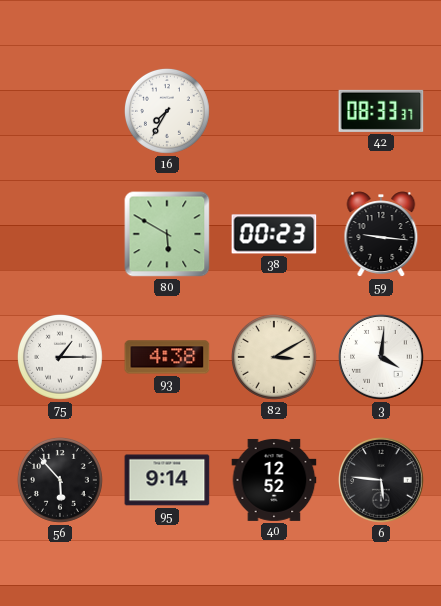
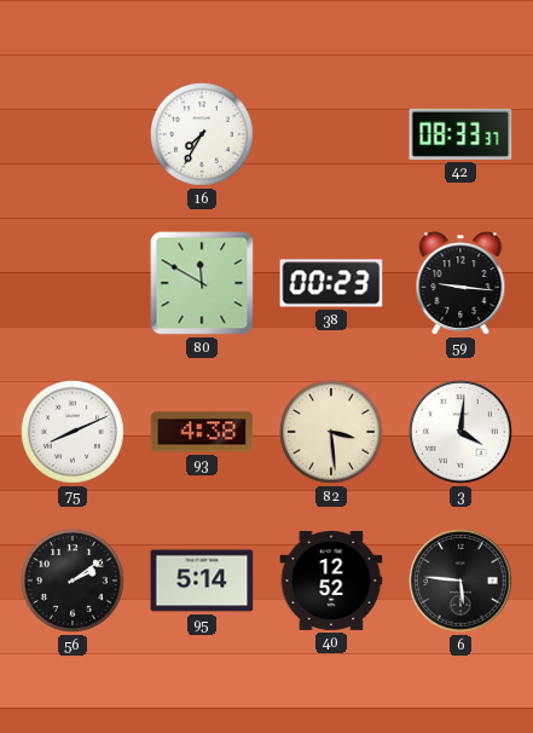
80: 5:50 -> 11:50
75: 1:15 -> 8:11
82: 3:10 -> 3:29
56: 5:53 -> 2:09
95: 9:14 -> 5:14
